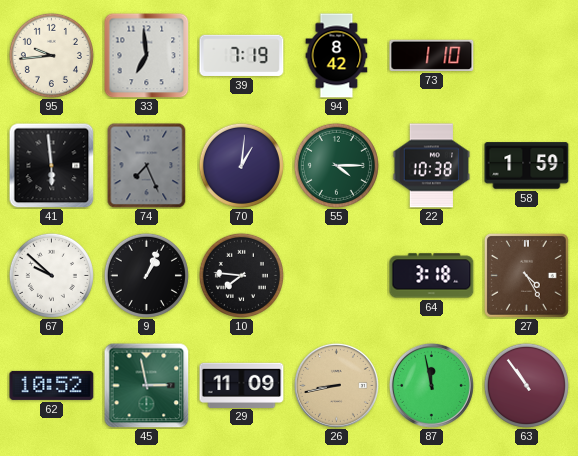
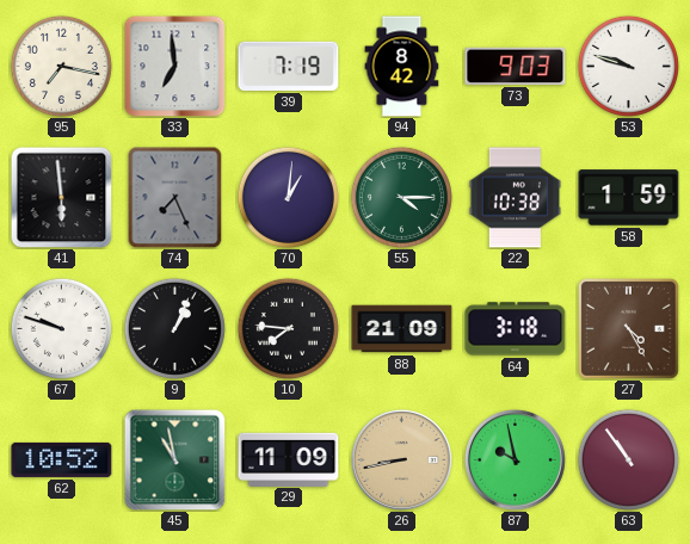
95: 9:44 -> 7:17
73: 1:10 -> 9:03
53: none -> 9:48
67: 9:52 -> 9:48
88: none -> 21:09
45: 2:58 -> 10:58
87: 11:58 -> 9:58
